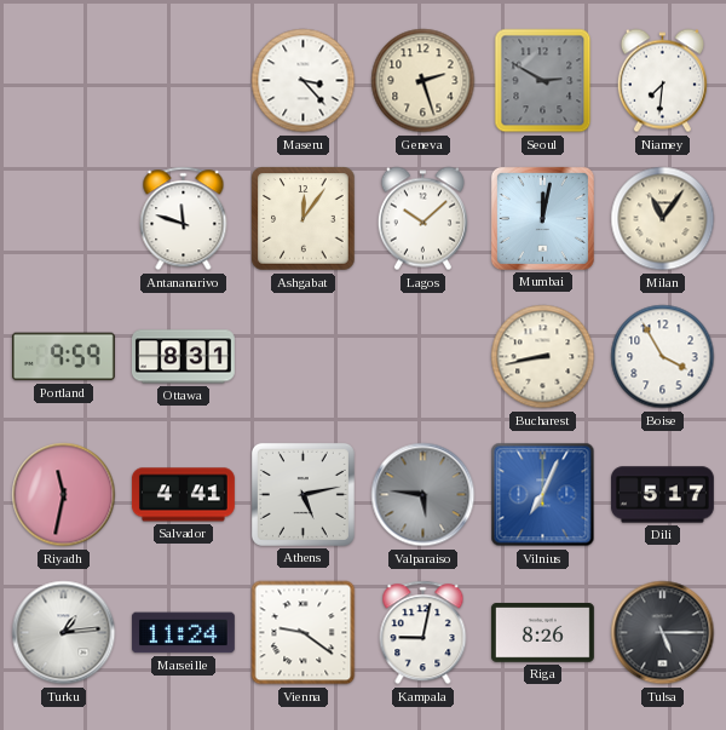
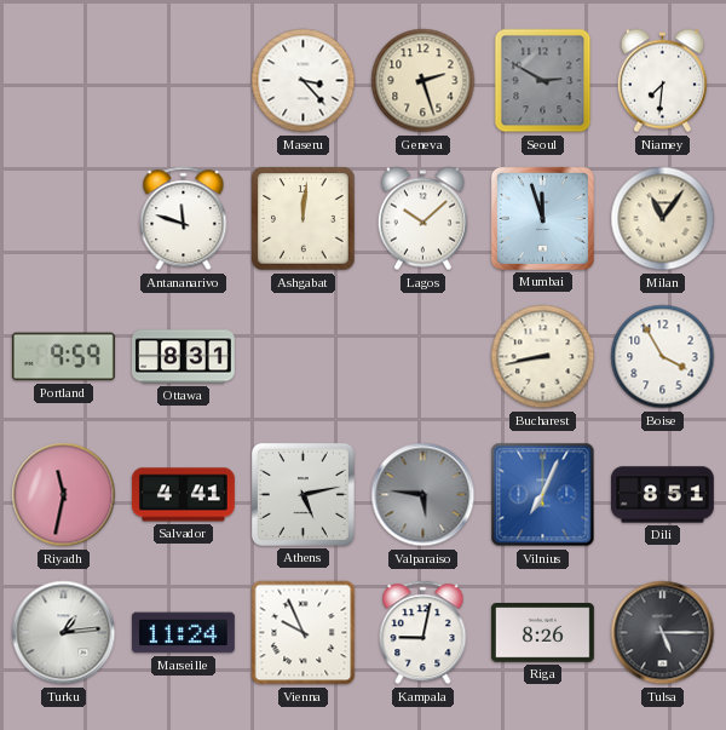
Ashgabat: 12:06 -> 12:01
Mumbai: 12:02 -> 11:57
Dili: 5:17 -> 8:51
Vienna: 9:21 -> 9:56
